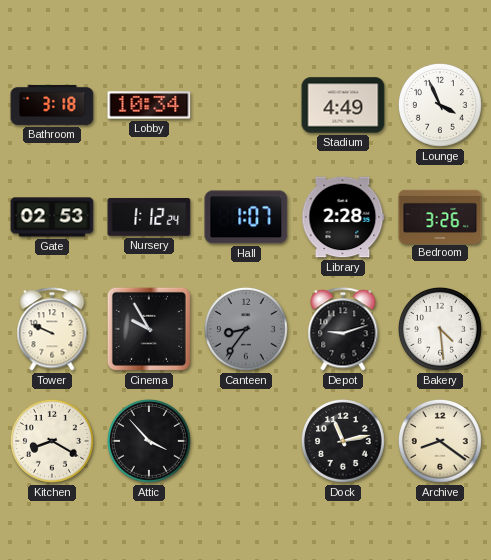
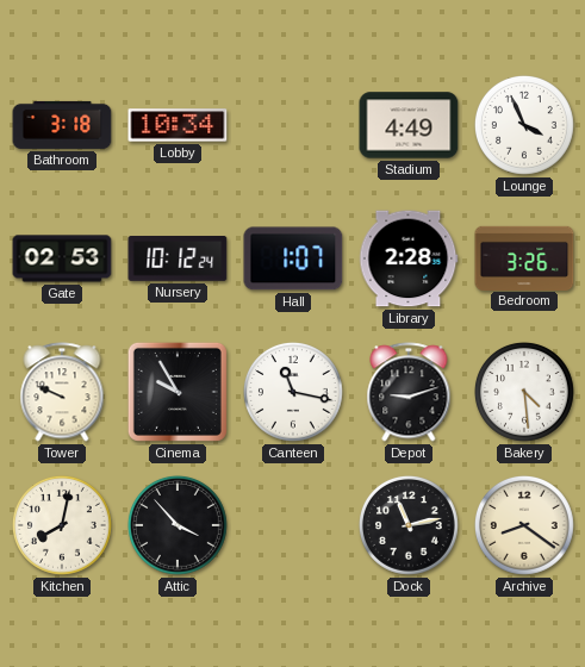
Nursery: 1:12 -> 10:12
Canteen: 8:36 -> 11:17
Canteen dial: grey -> white
Kitchen: 8:20 -> 8:02
